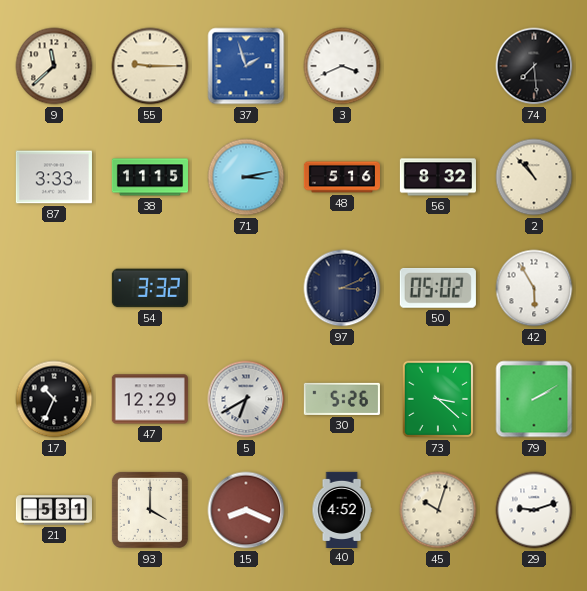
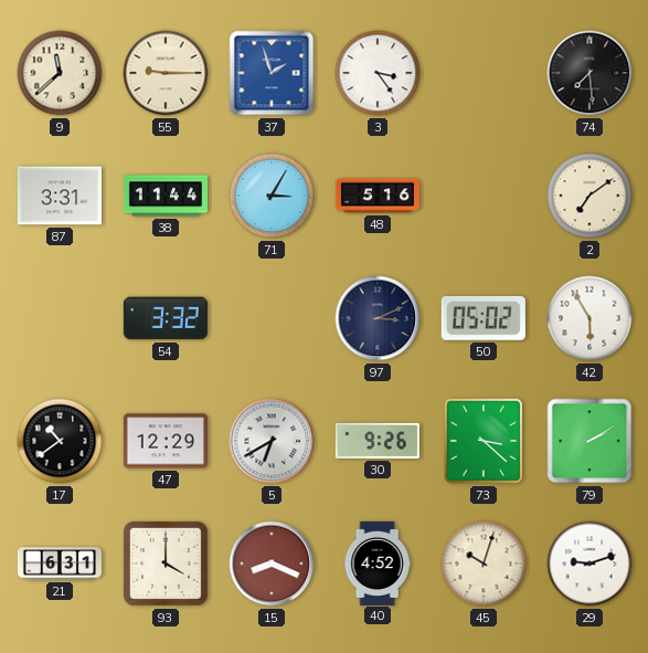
3: 3:41 -> 3:24
87: 3:33 -> 3:31
38: 11:15 -> 11:44
71: 3:13 -> 3:05
56: 8:32 -> none
2: 10:53 -> 7:09
17: 10:34 -> 10:39
30: 5:26 -> 9:26
21: 5:31 -> 6:31
